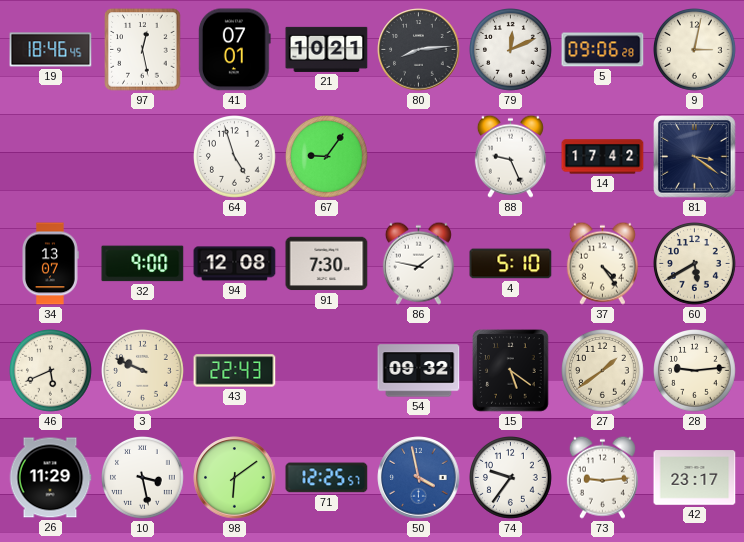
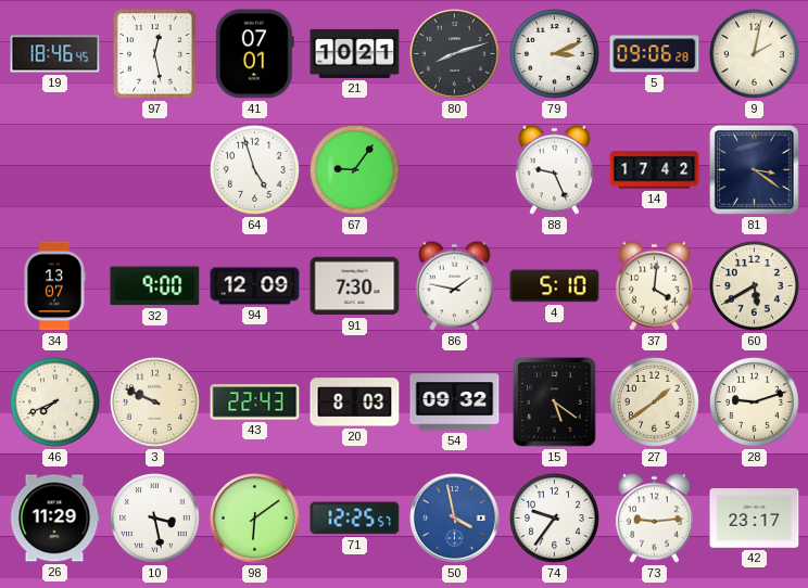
80: 8:14 -> 8:12
79: 12:11 -> 3:11
9: 3:02 -> 2:02
94: 12:08 -> 12:09
37: 4:24 -> 4:01
46: 5:41 -> 7:41
20: none -> 8:03
28: 9:14 -> 9:12
